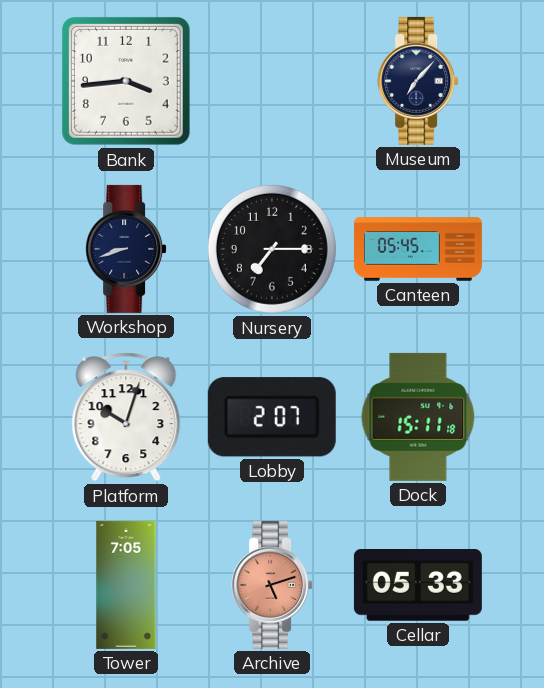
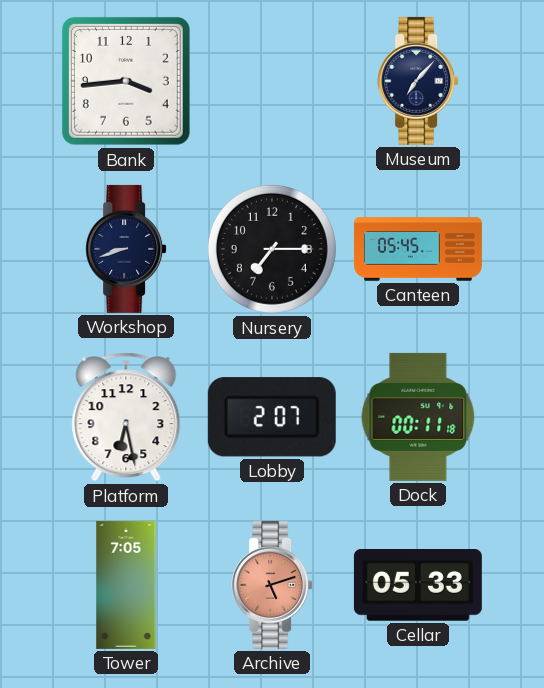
Platform: 10:03 -> 6:28
Dock: 15:11 -> 00:11
